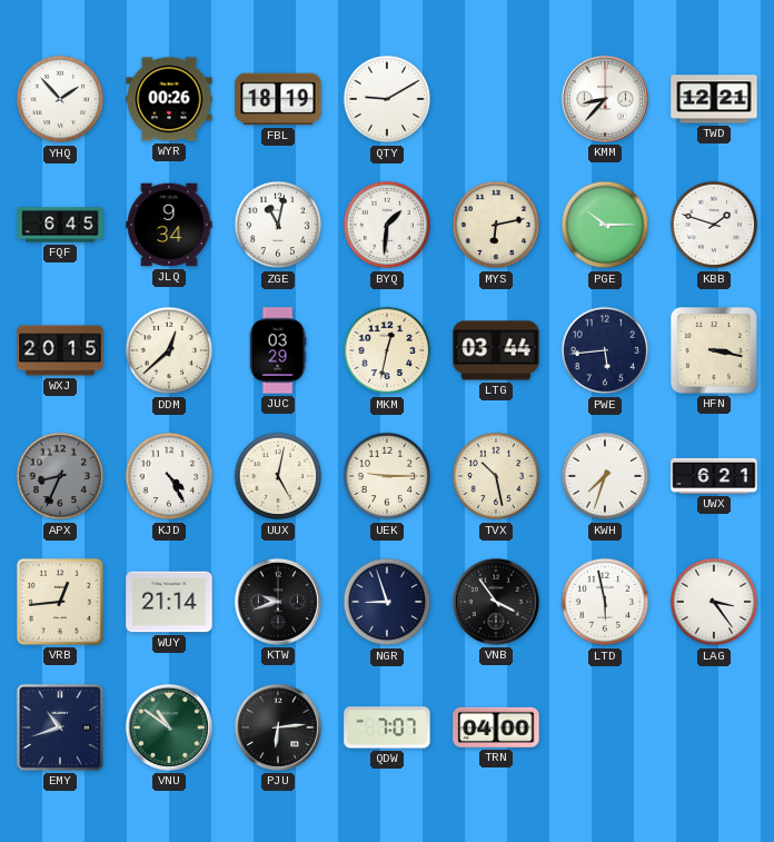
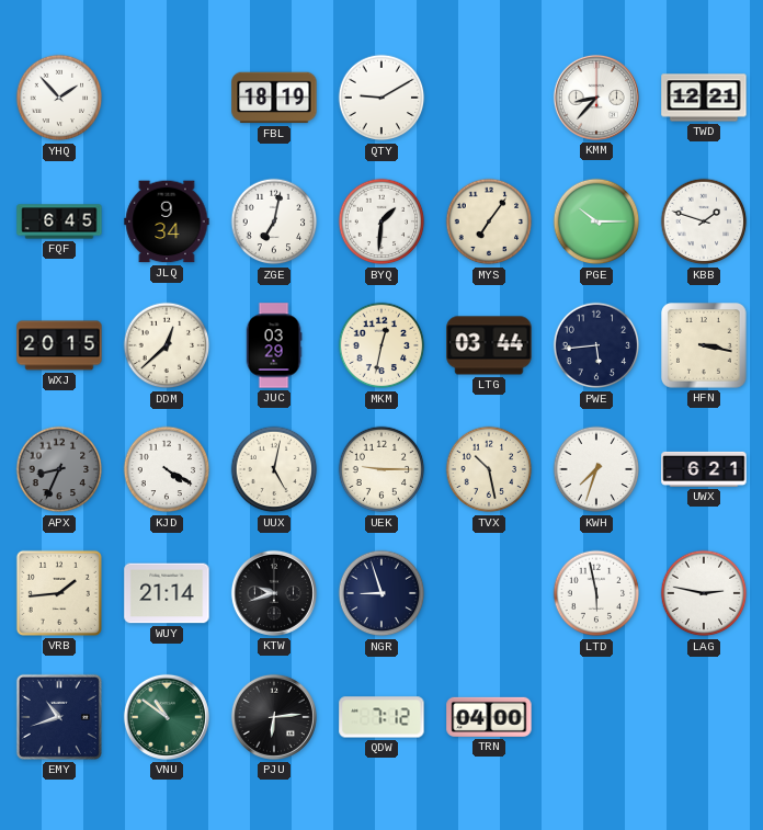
WYR: 00:26 -> none
ZGE: 11:02 -> 7:02
MYS: 6:13 -> 7:06
KJD: 4:25 -> 4:20
VRB: 12:44 -> 1:44
VNB: 3:54 -> none
LAG: 3:24 -> 2:47
QDW: 7:07 -> 7:12
